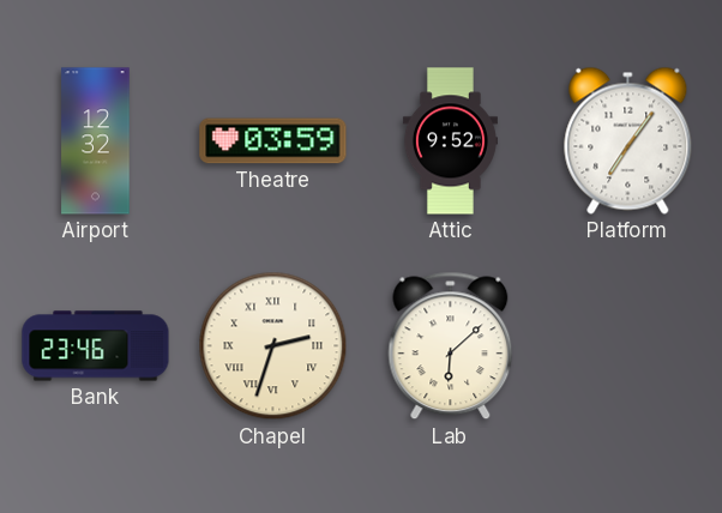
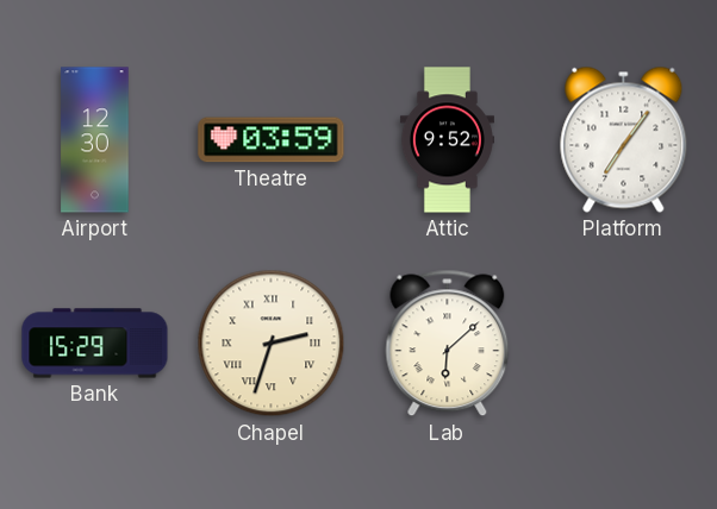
Airport: 12:32 -> 12:30
Bank: 23:46 -> 15:29
